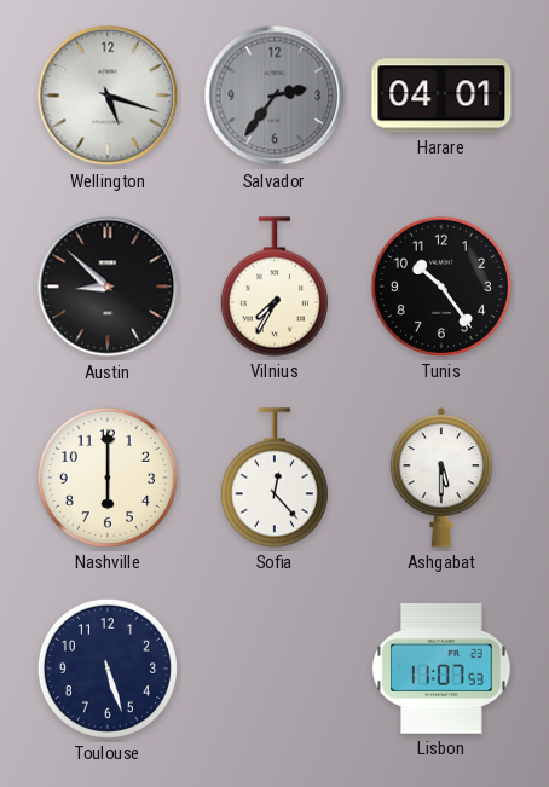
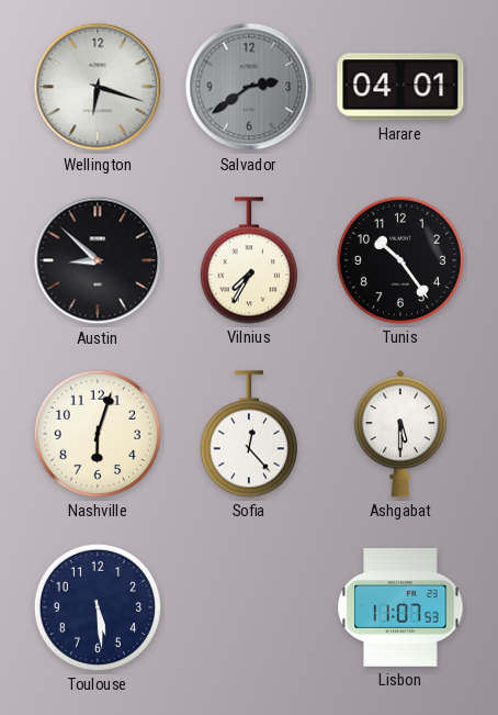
Wellington: 5:18 -> 6:18
Salvador: 2:36 -> 2:39
Nashville: 6:00 -> 6:03
Toulouse: 5:27 -> 5:29
